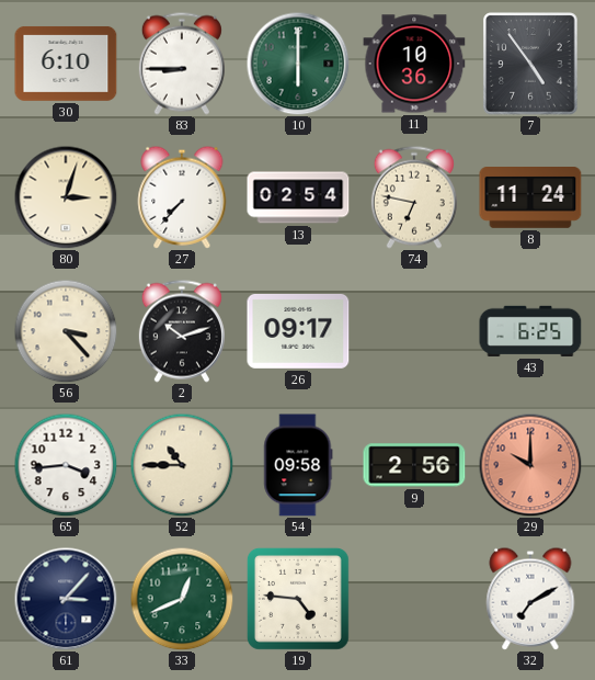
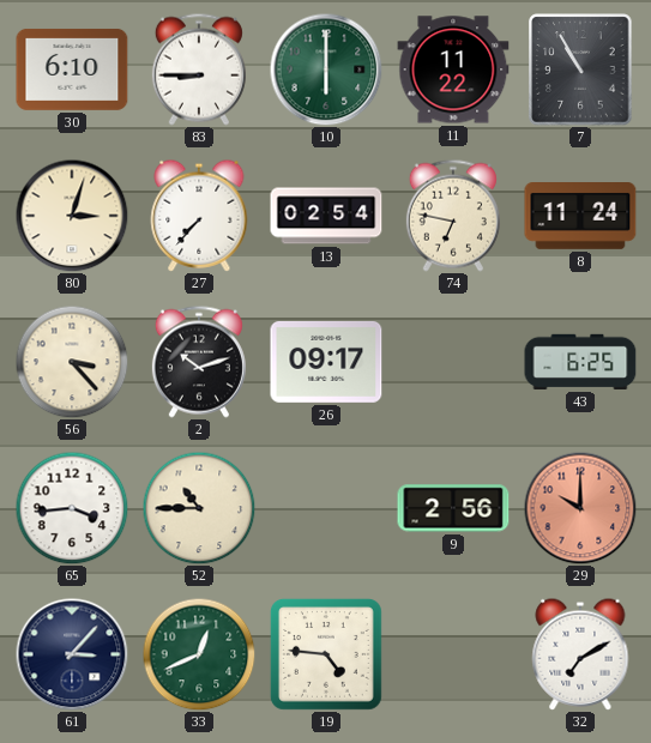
11: 10:36 -> 11:22
7: 4:54 -> 10:55
54: 09:58 -> none
